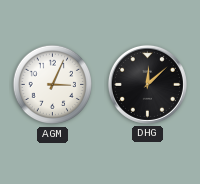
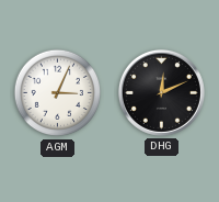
DHG: 12:08 -> 12:11
